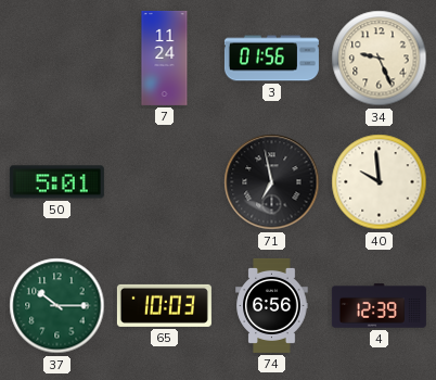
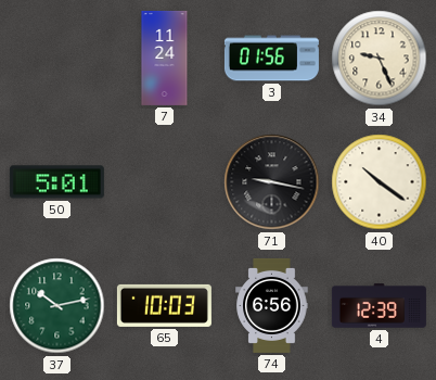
71: 6:58 -> 9:17
40: 9:59 -> 10:21
37: 10:15 -> 10:13
